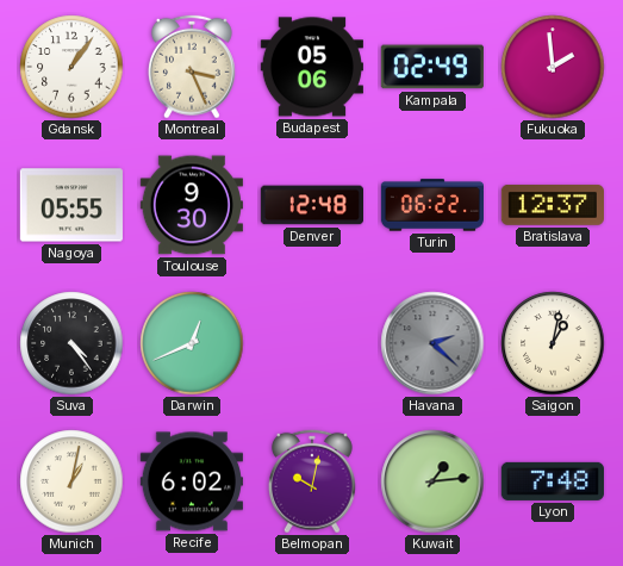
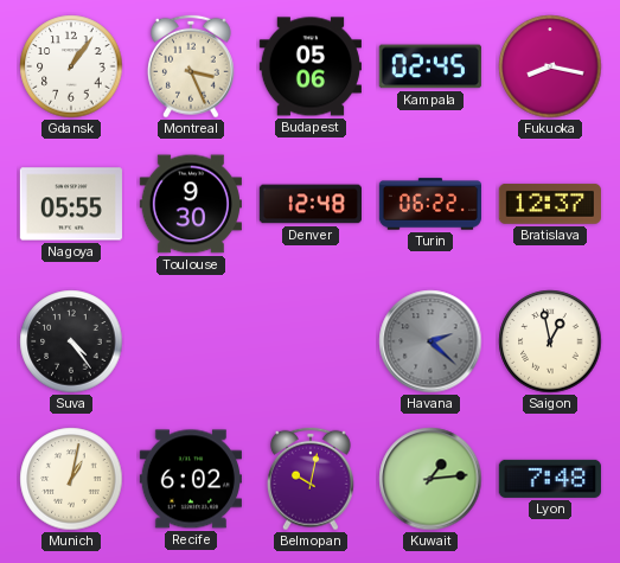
Kampala: 02:49 -> 02:45
Fukuoka: 1:59 -> 8:17
Darwin: 12:41 -> none
Saigon: 1:02 -> 12:58
